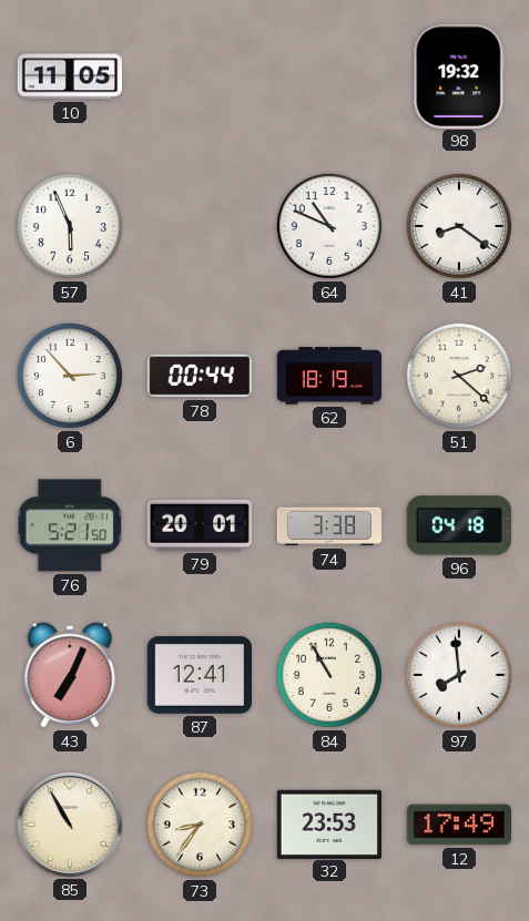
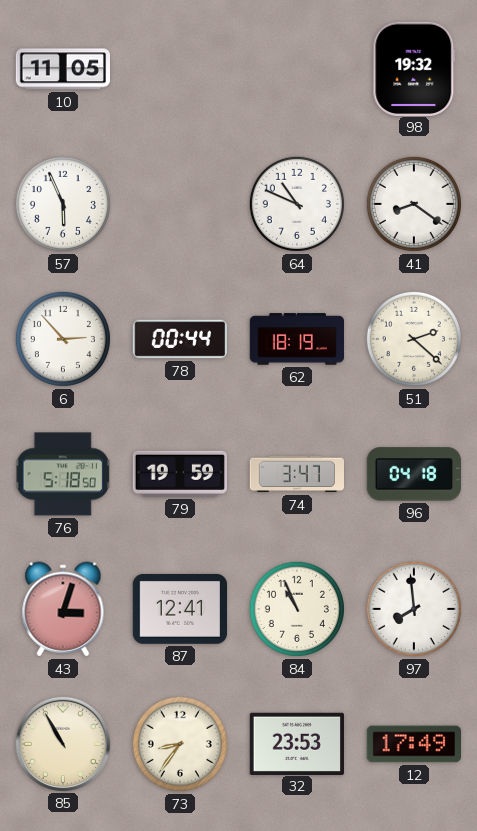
76: 5:21 -> 5:18
79: 20:01 -> 19:59
74: 3:38 -> 3:47
43: 7:04 -> 3:03
84: 10:55 -> 10:56
